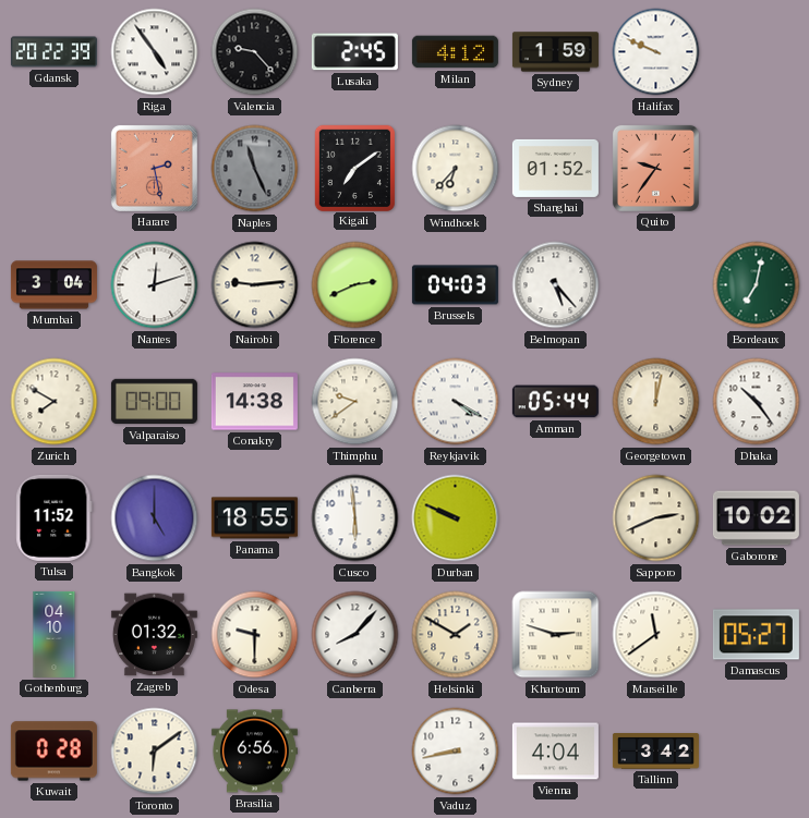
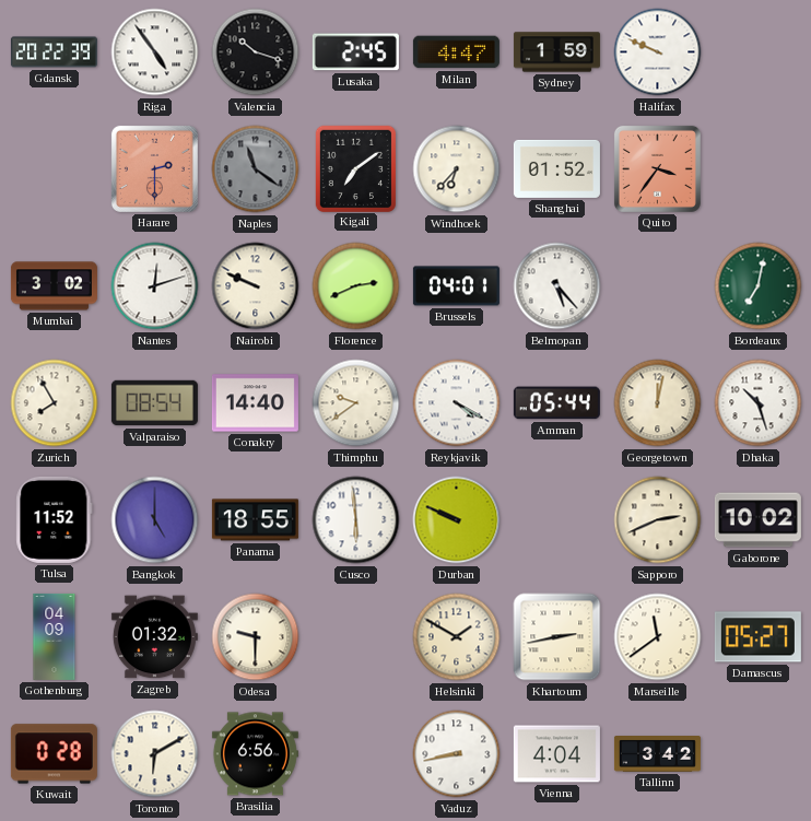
Valencia: 9:23 -> 10:18
Milan: 4:12 -> 4:47
Harare: 2:28 -> 2:30
Naples: 11:26 -> 11:21
Quito: 9:36 -> 3:36
Mumbai: 3:04 -> 3:02
Nairobi: 9:14 -> 9:49
Brussels: 04:03 -> 04:01
Zurich: 7:50 -> 7:55
Valparaiso: 09:00 -> 08:54
Conakry: 14:38 -> 14:40
Dhaka: 10:24 -> 10:27
Gothenburg: 04:10 -> 04:09
Canberra: 8:07 -> none
Khartoum: 2:48 -> 2:43
Toronto: 6:09 -> 6:10
